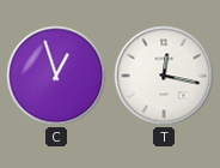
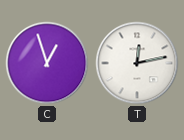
T: 12:17 -> 12:13
